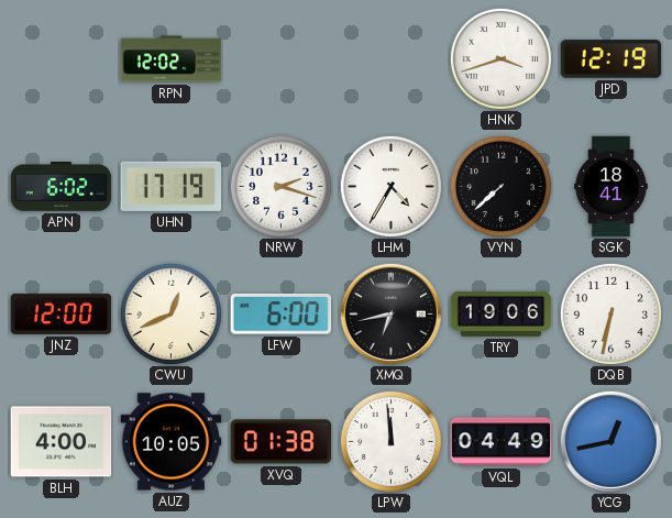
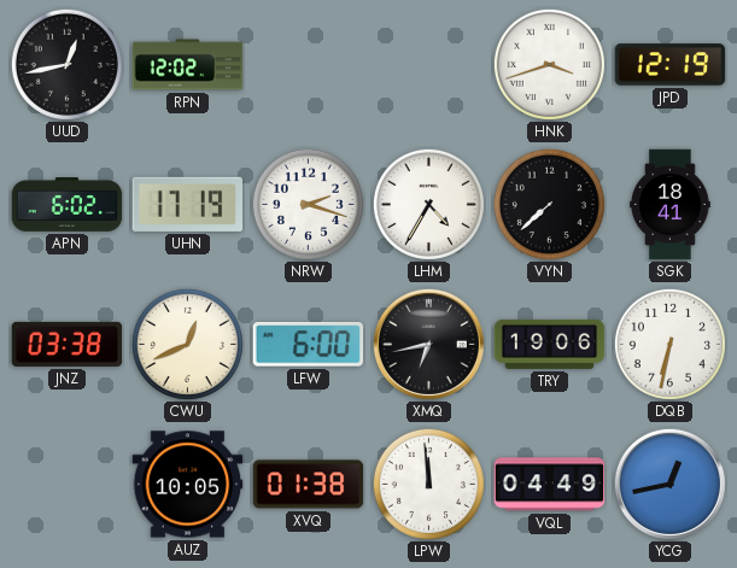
UUD: none -> 12:43
JNZ: 12:00 -> 03:38
BLH: 4:00 -> none
